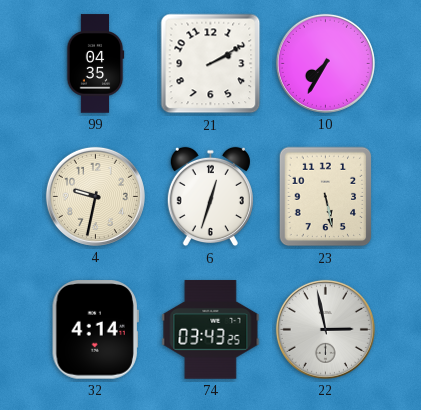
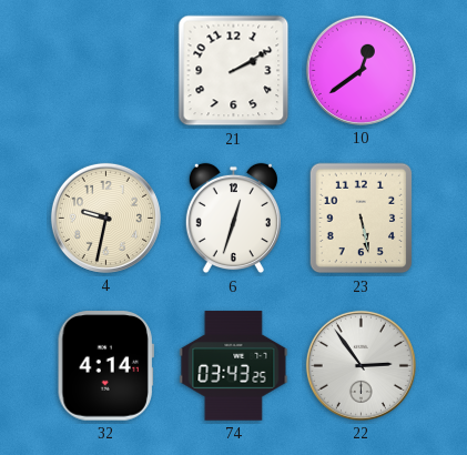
99: 04:35 -> none
10: 7:35 -> 12:39
22: 2:58 -> 2:54
